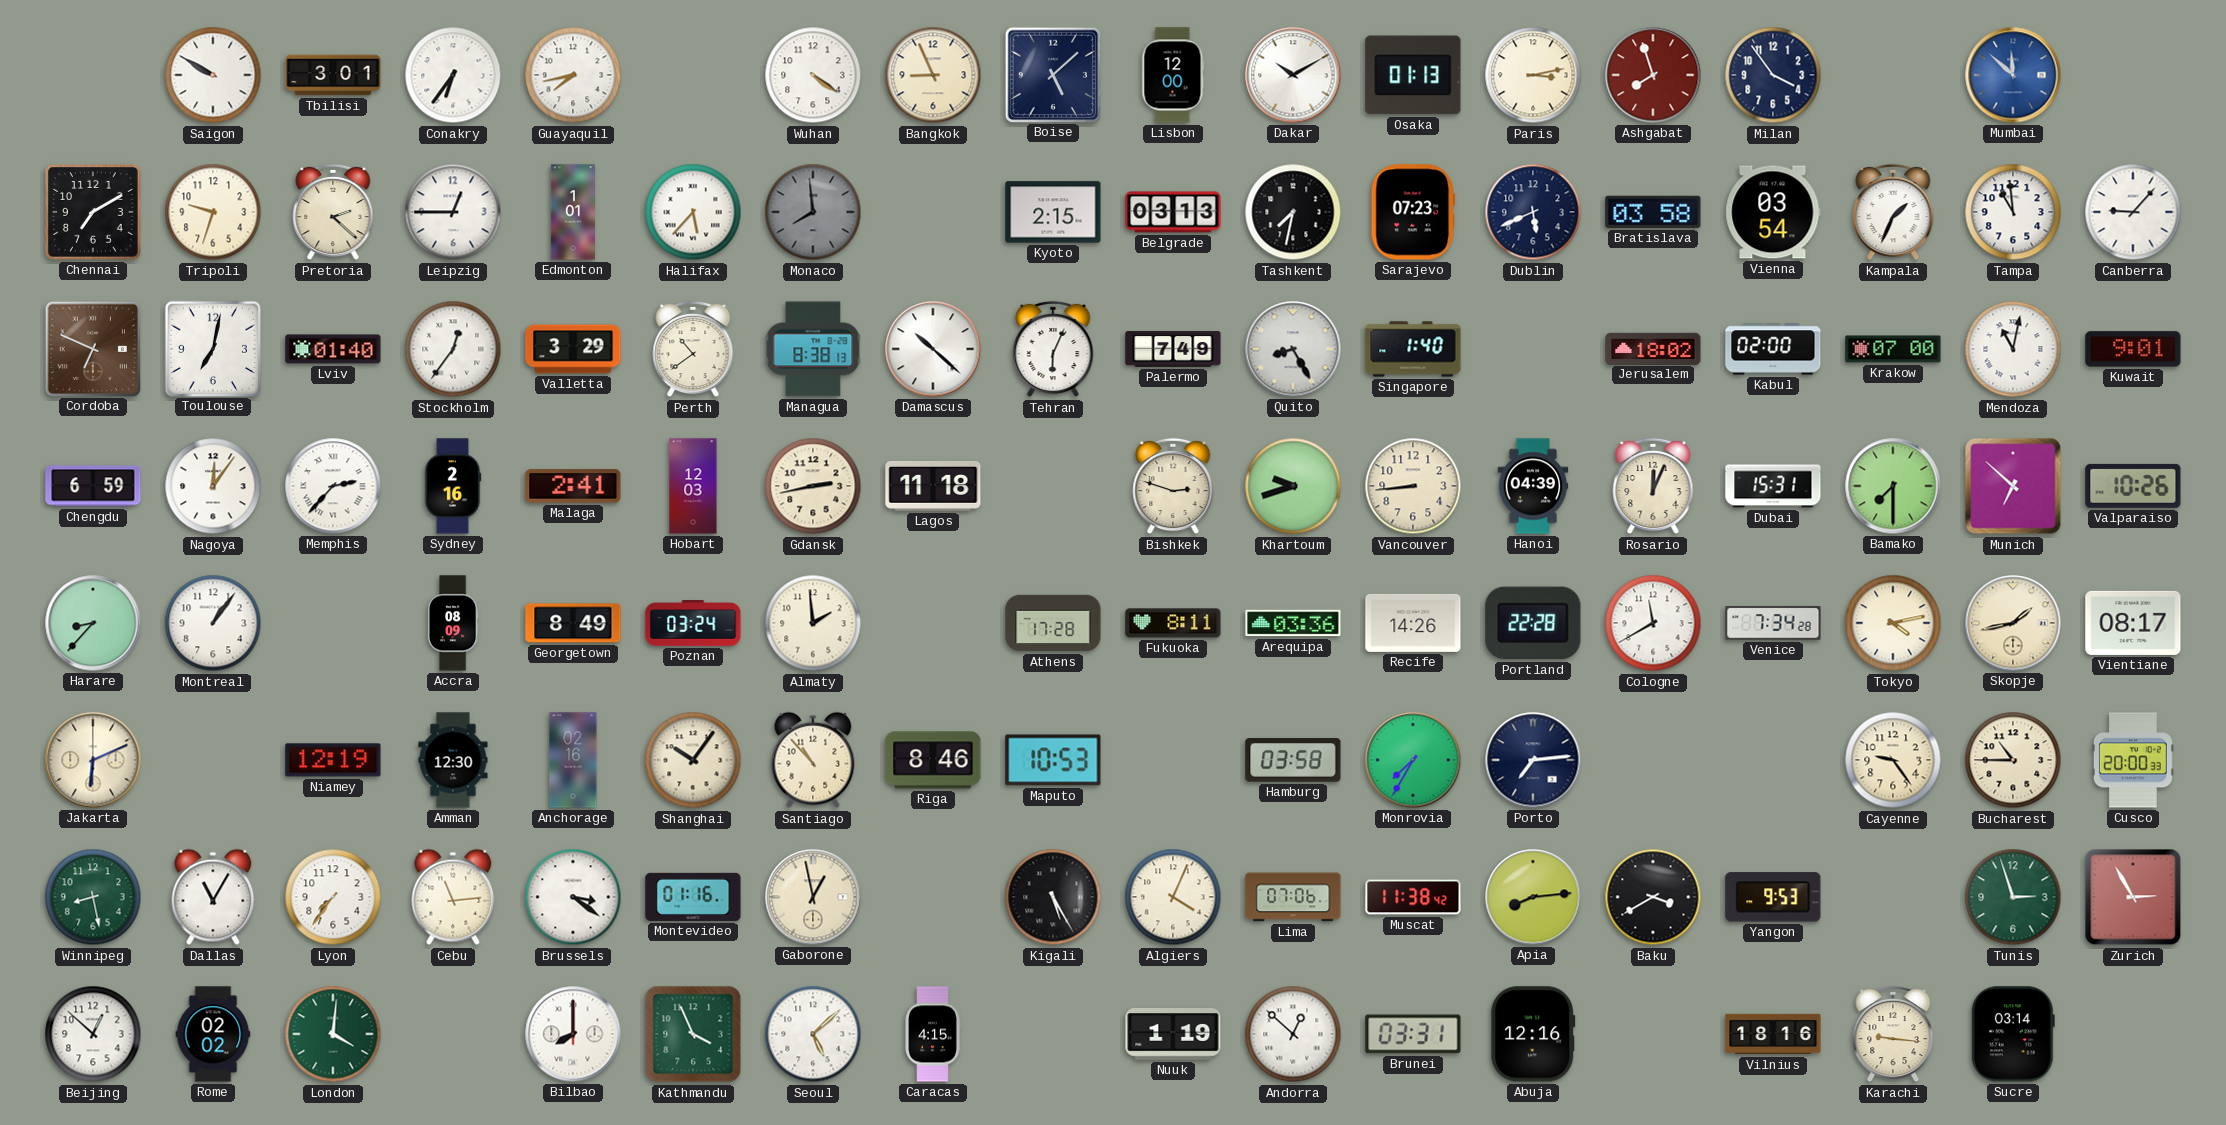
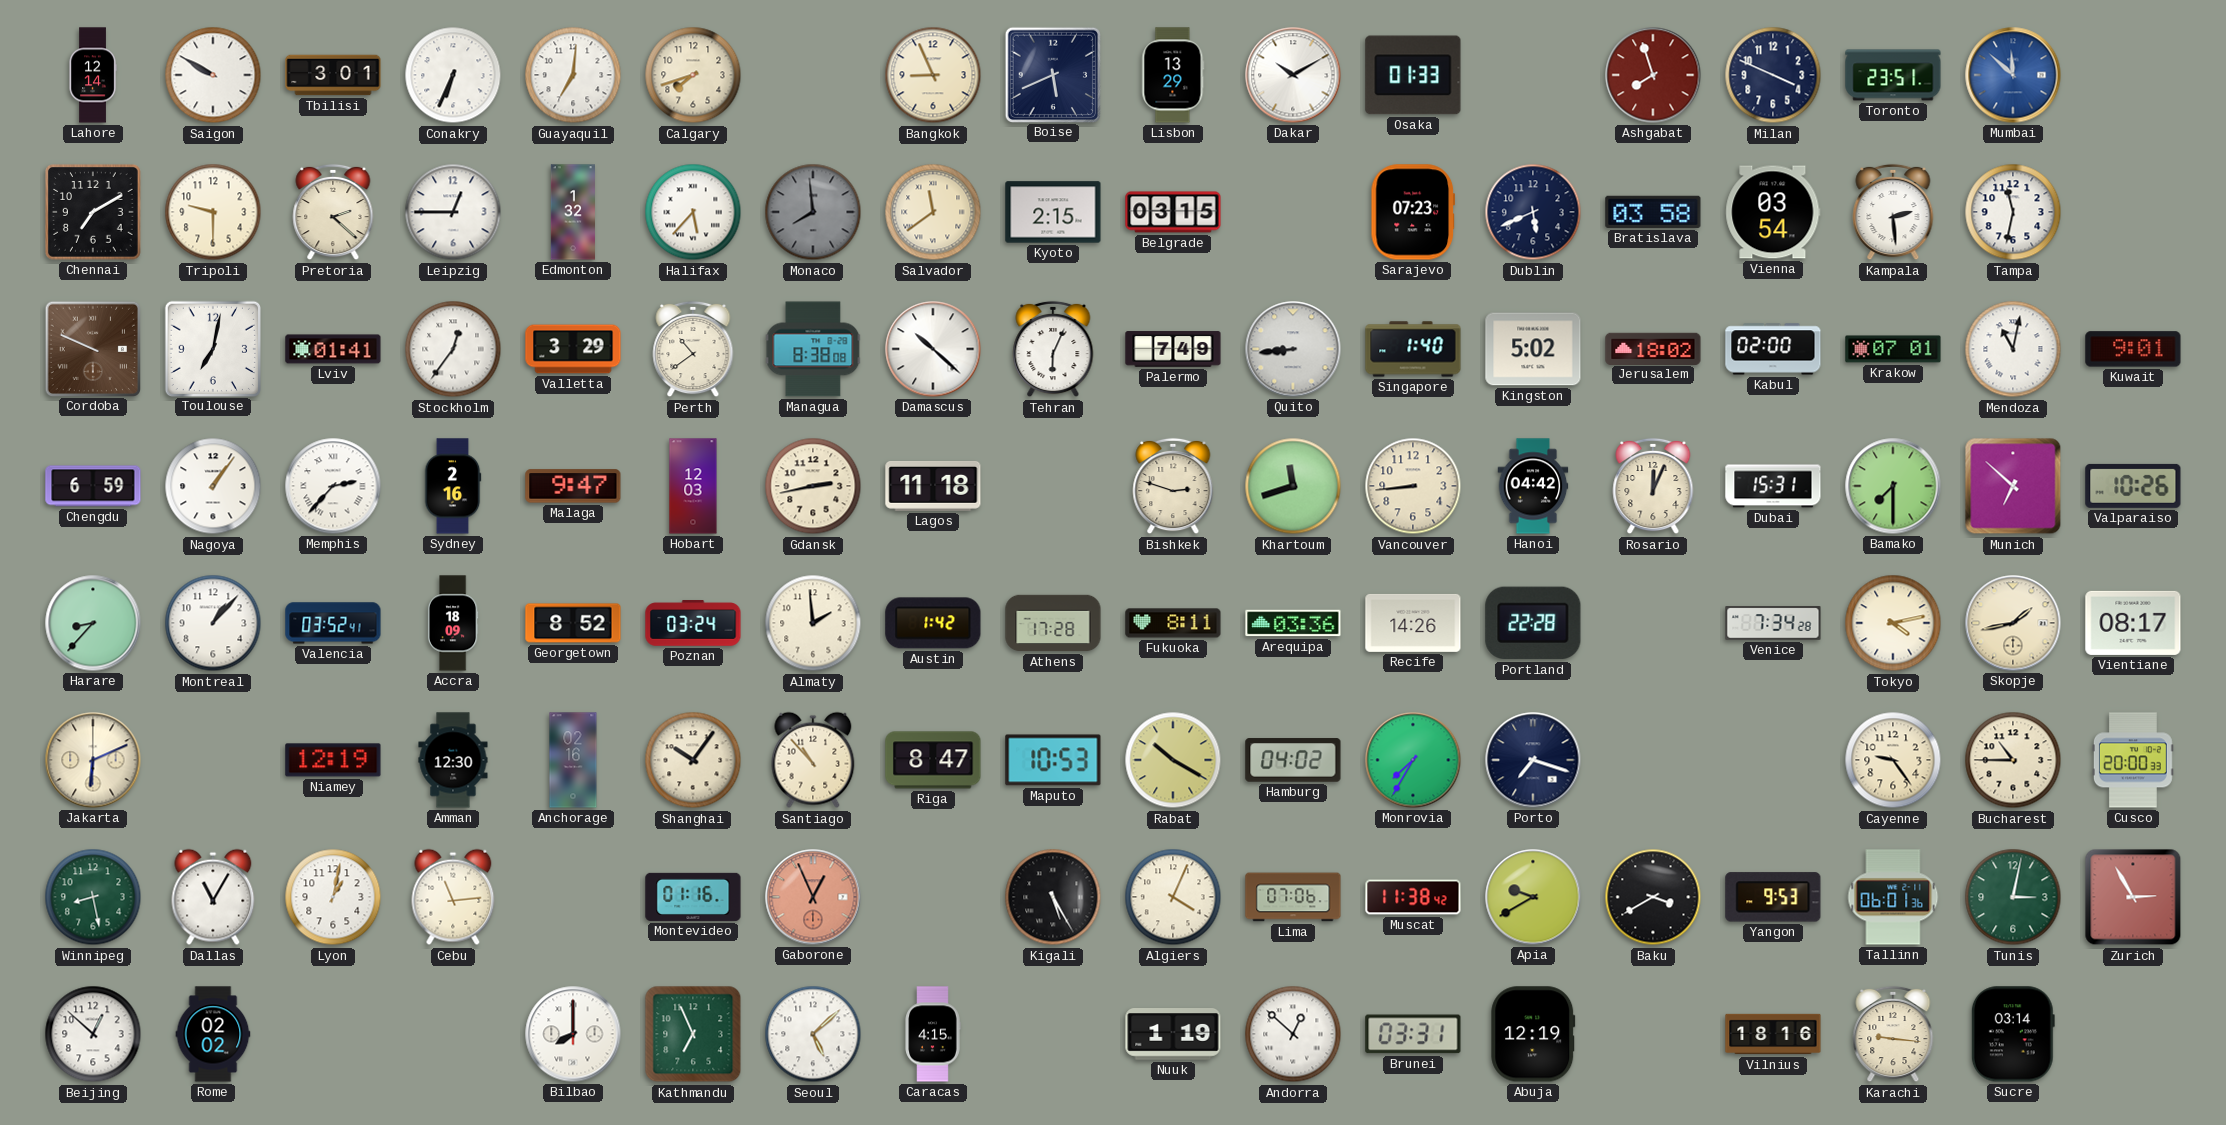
Lahore: none -> 12:14
Conakry: 6:36 -> 6:34
Guayaquil: 7:43 -> 7:01
Calgary: none -> 7:42
Wuhan: 4:21 -> none
Boise: 5:08 -> 5:41
Lisbon: 12:00 -> 13:29
Osaka: 01:13 -> 01:33
Paris: 3:13 -> none
Milan: 3:54 -> 3:49
Toronto: none -> 23:51
Tripoli: 9:33 -> 9:30
Edmonton: 1:01 -> 1:32
Salvador: none -> 11:39
Belgrade: 03:13 -> 03:15
Tashkent: 7:32 -> none
Kampala: 1:34 -> 2:29
Tampa: 10:59 -> 11:32
Canberra: 9:07 -> none
Cordoba: 6:49 -> 9:49
Lviv: 01:40 -> 01:41
Managua: 8:38:13 -> 8:38:08
Quito: 8:25 -> 8:44
Kingston: none -> 5:02
Krakow: 07:00 -> 07:01
Nagoya: 12:06 -> 1:06
Malaga: 2:41 -> 9:47
Khartoum: 9:42 -> 11:42
Hanoi: 04:39 -> 04:42
Montreal: 1:06 -> 1:07
Valencia: none -> 03:52
Accra: 08:09 -> 18:09
Georgetown: 8:49 -> 8:52
Austin: none -> 1:42
Cologne: 11:40 -> none
Riga: 8:46 -> 8:47
Rabat: none -> 10:20
Hamburg: 03:58 -> 04:02
Porto: 7:14 -> 7:18
Lyon: 7:36 -> 1:02
Brussels: 3:21 -> none
Gaborone: 12:58 -> 12:56
Gaborone dial: cream -> salmon
Apia: 8:14 -> 9:40
Tallinn: none -> 06:01
Tunis: 2:57 -> 3:02
London: 4:01 -> none
Kathmandu: 3:56 -> 6:56
Abuja: 12:16 -> 12:19
